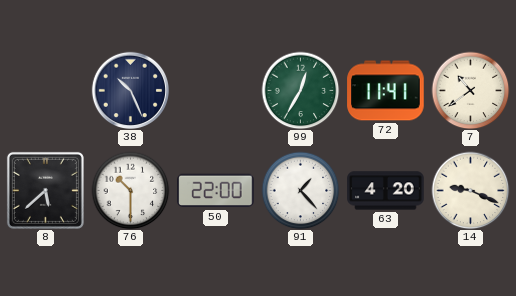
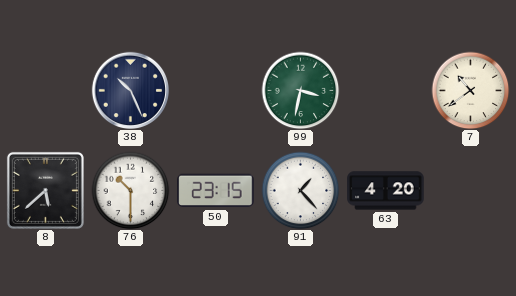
99: 12:35 -> 3:32
72: 11:41 -> none
50: 22:00 -> 23:15
14: 9:19 -> none
